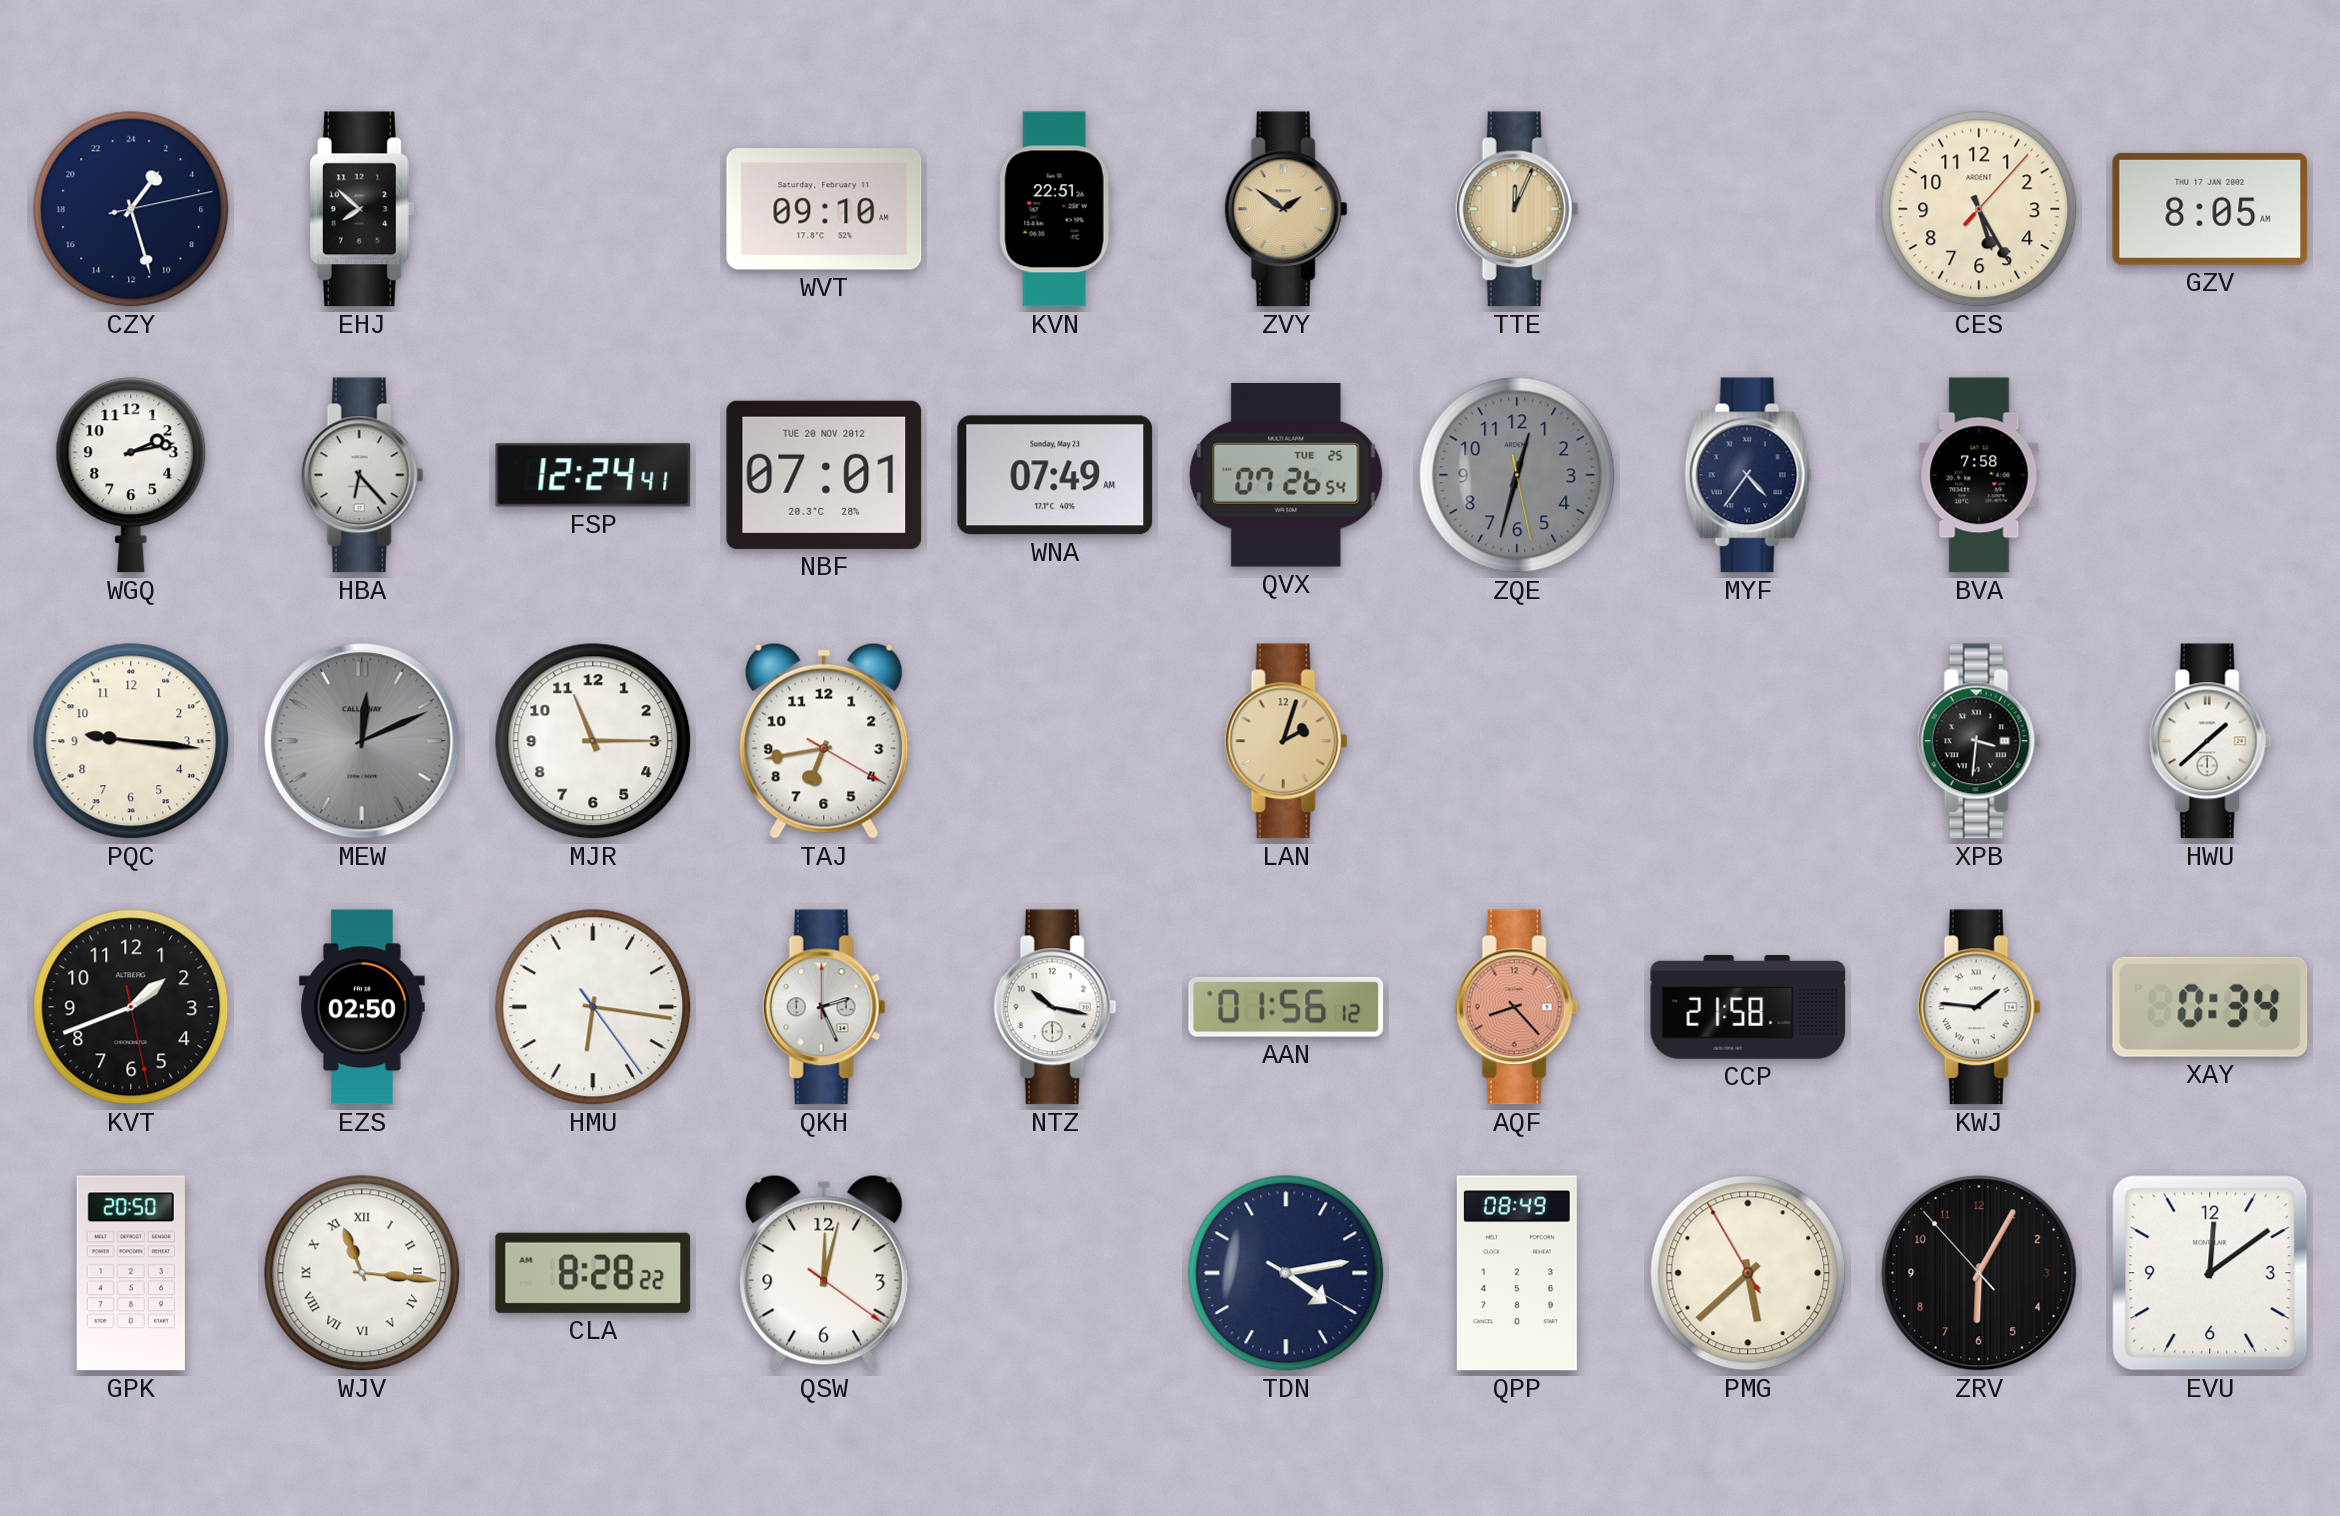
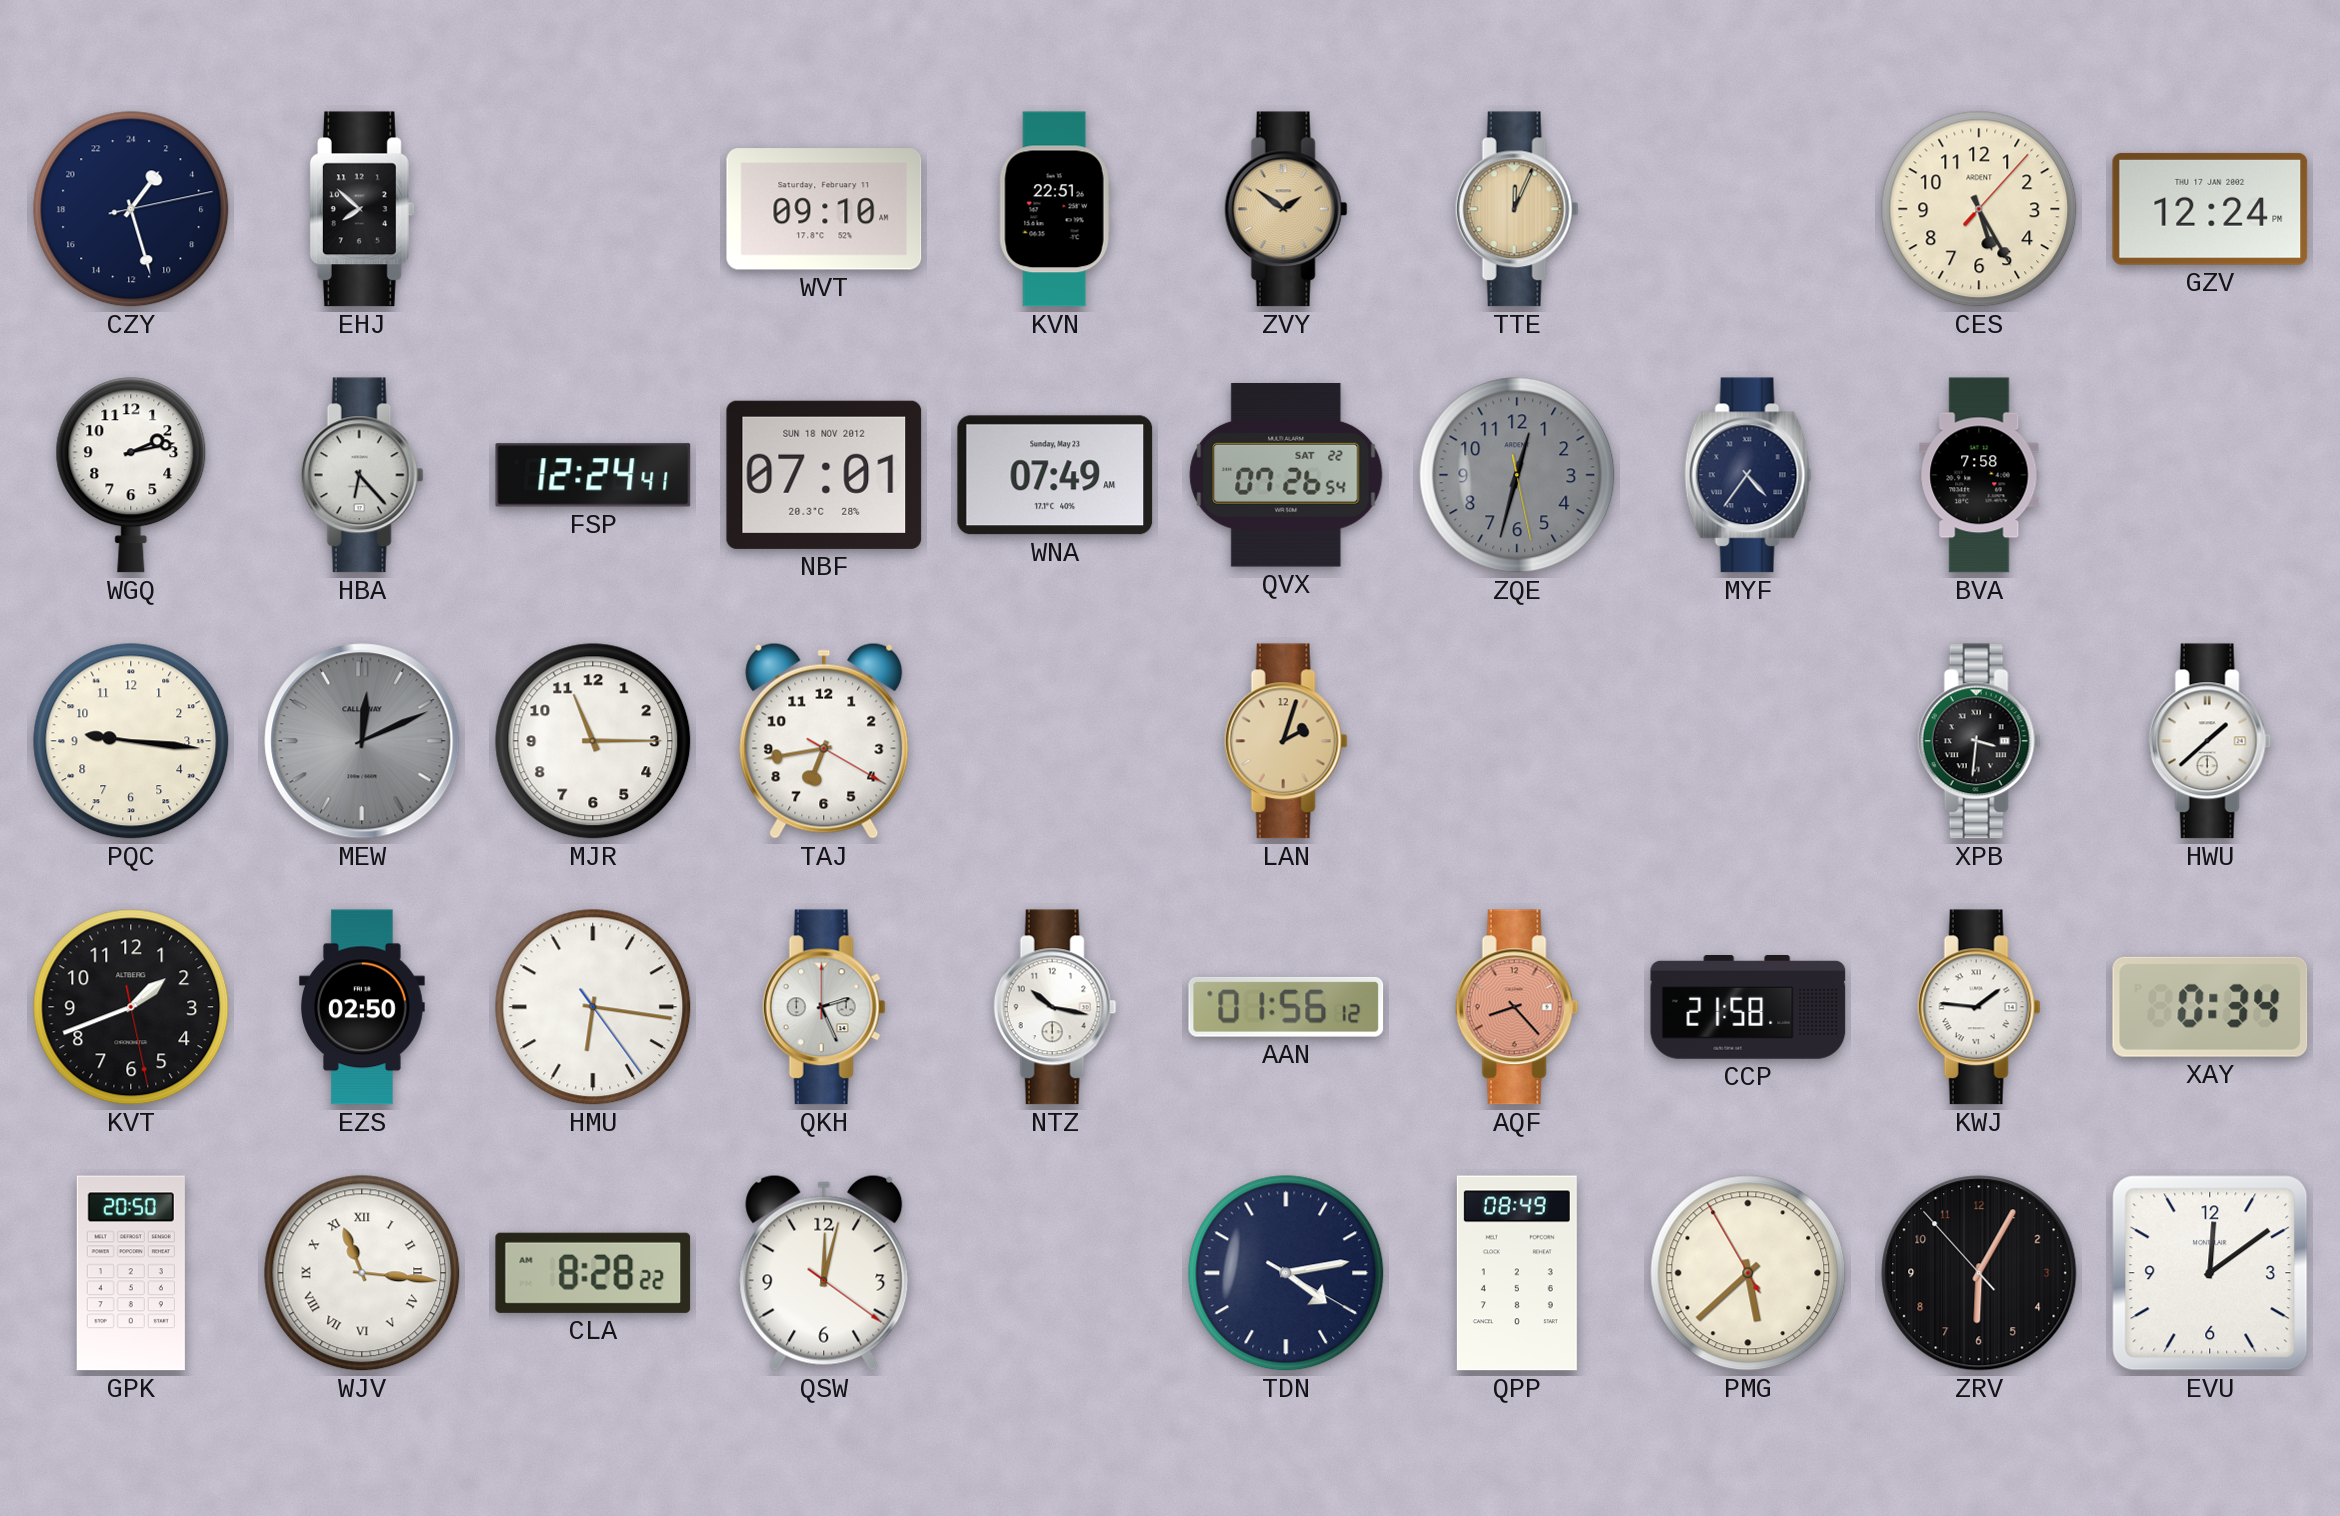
GZV: 8:05 -> 12:24
NBF date: TUE 20 NOV 2012 -> SUN 18 NOV 2012
QVX date: TUE 25 -> SAT 22
